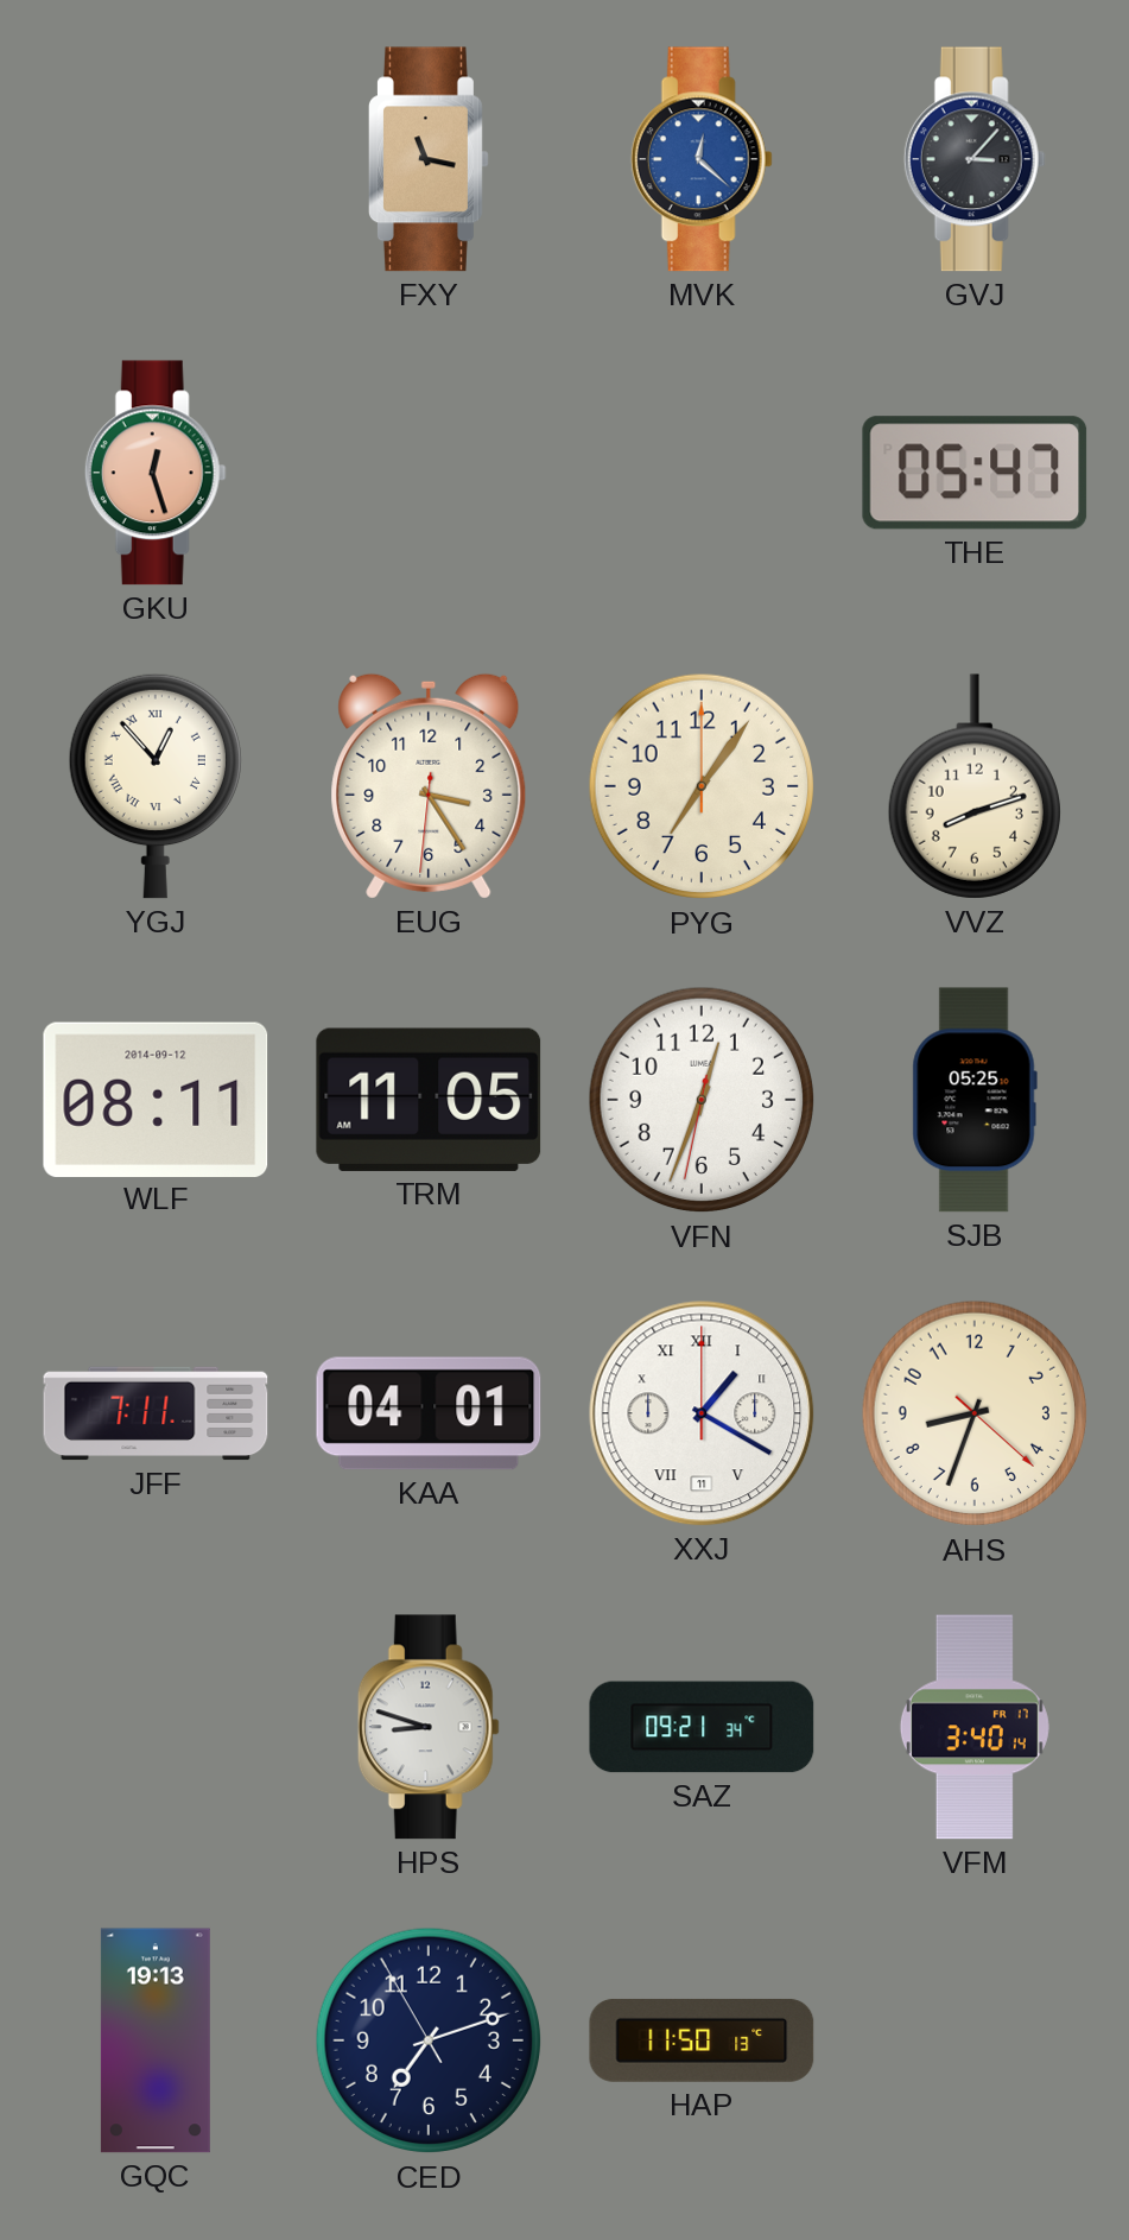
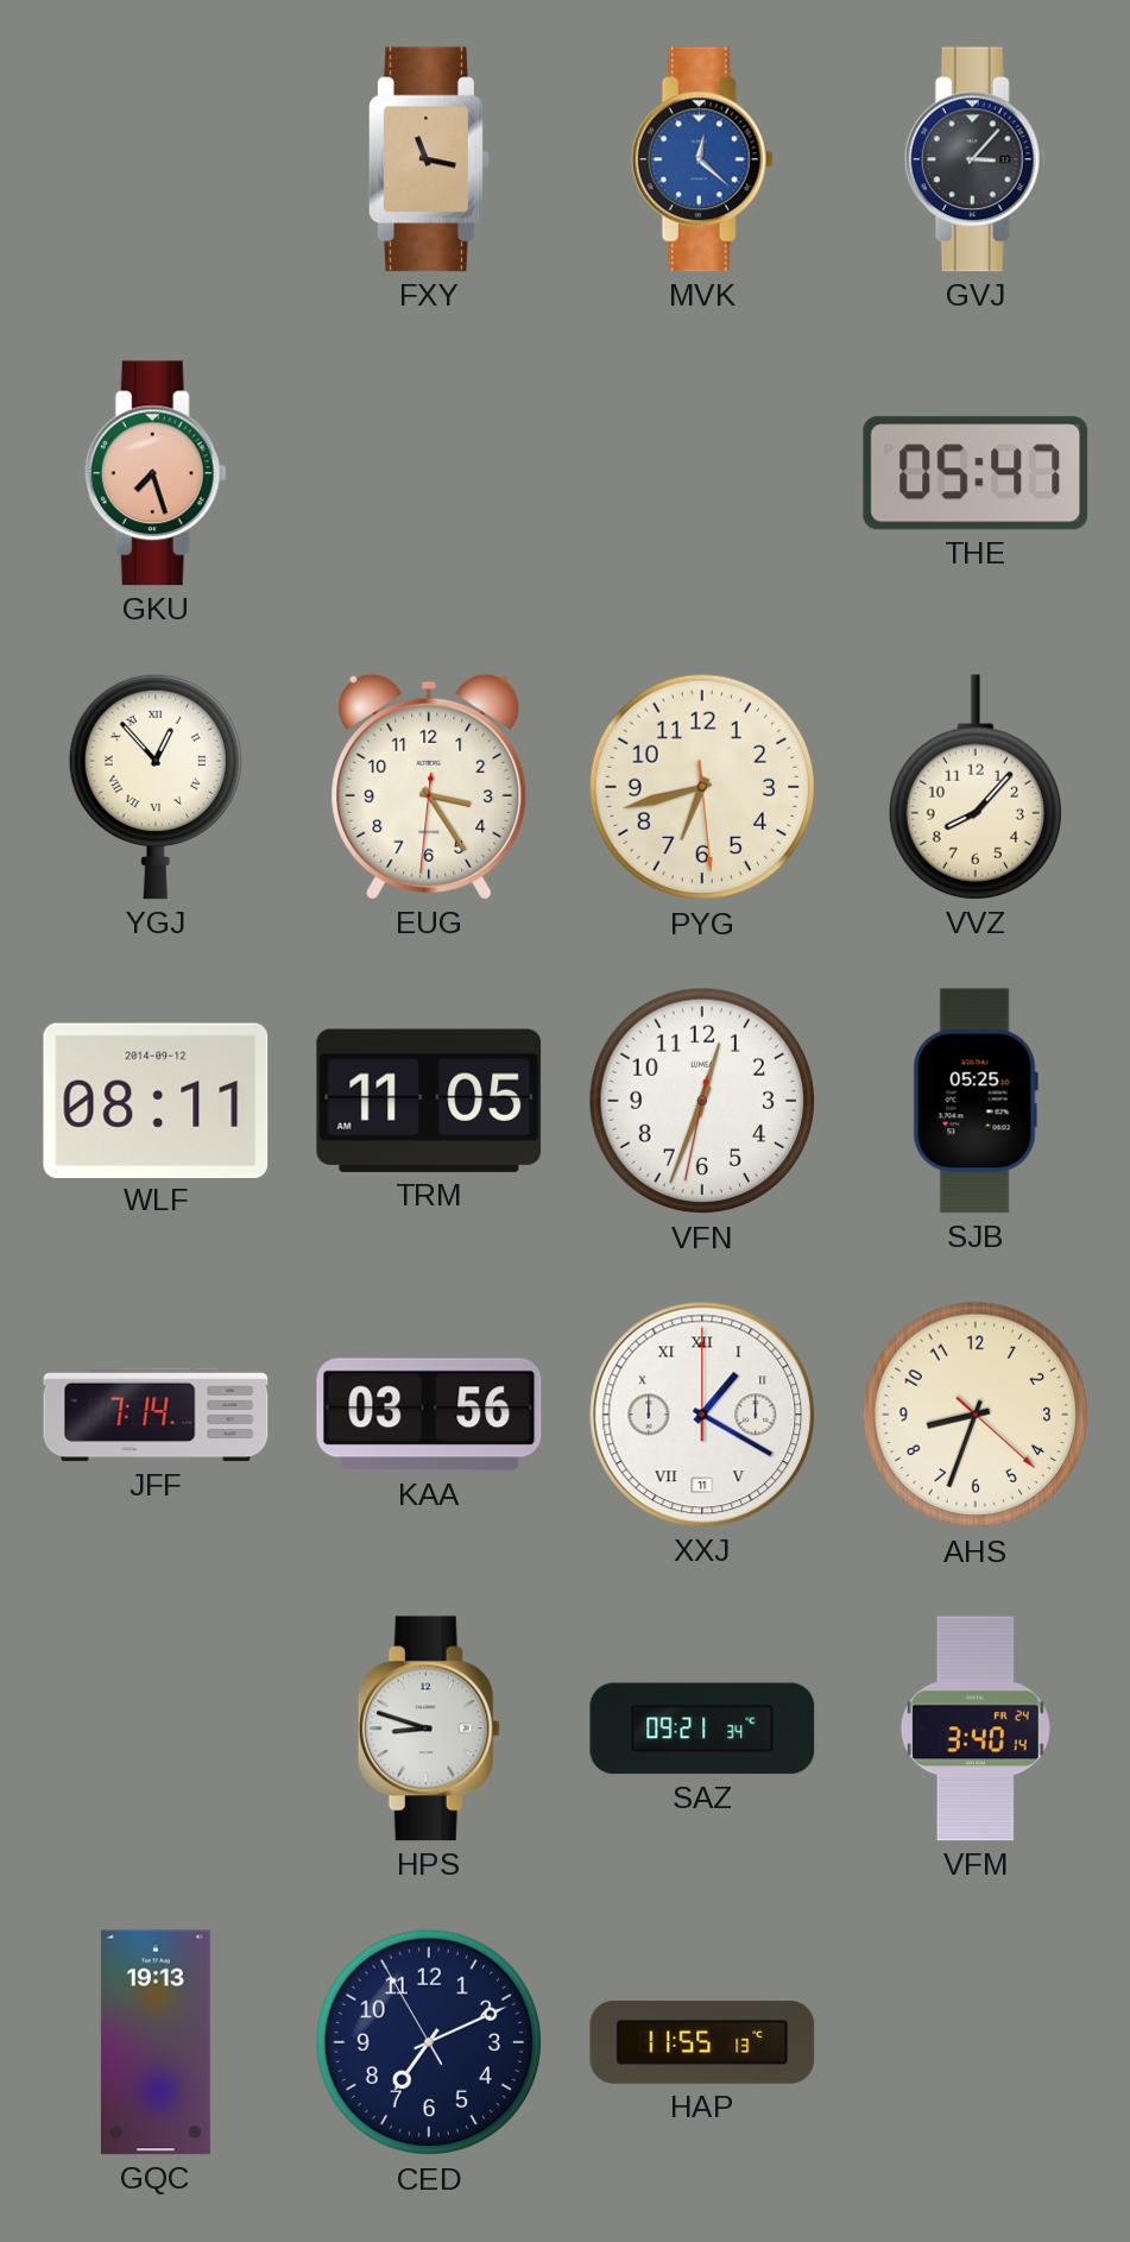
GKU: 12:27 -> 7:27
PYG: 7:06 -> 6:42
VVZ: 8:12 -> 8:07
JFF: 7:11 -> 7:14
KAA: 04:01 -> 03:56
VFM date: FR 17 -> FR 24
CED: 7:11 -> 7:10
HAP: 11:50 -> 11:55
